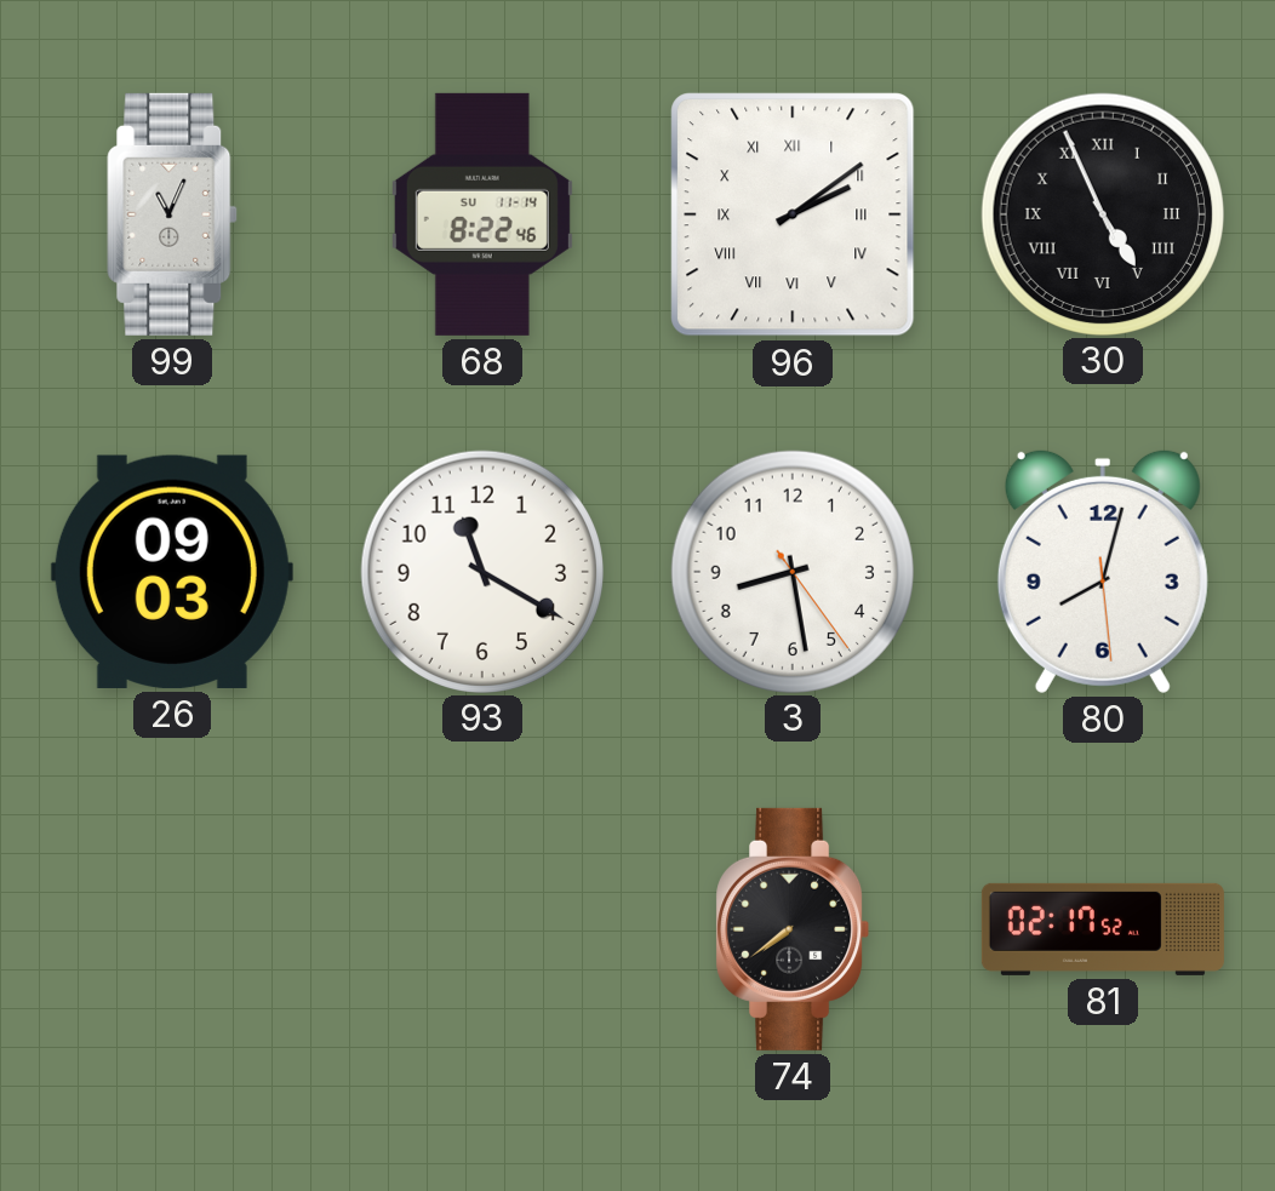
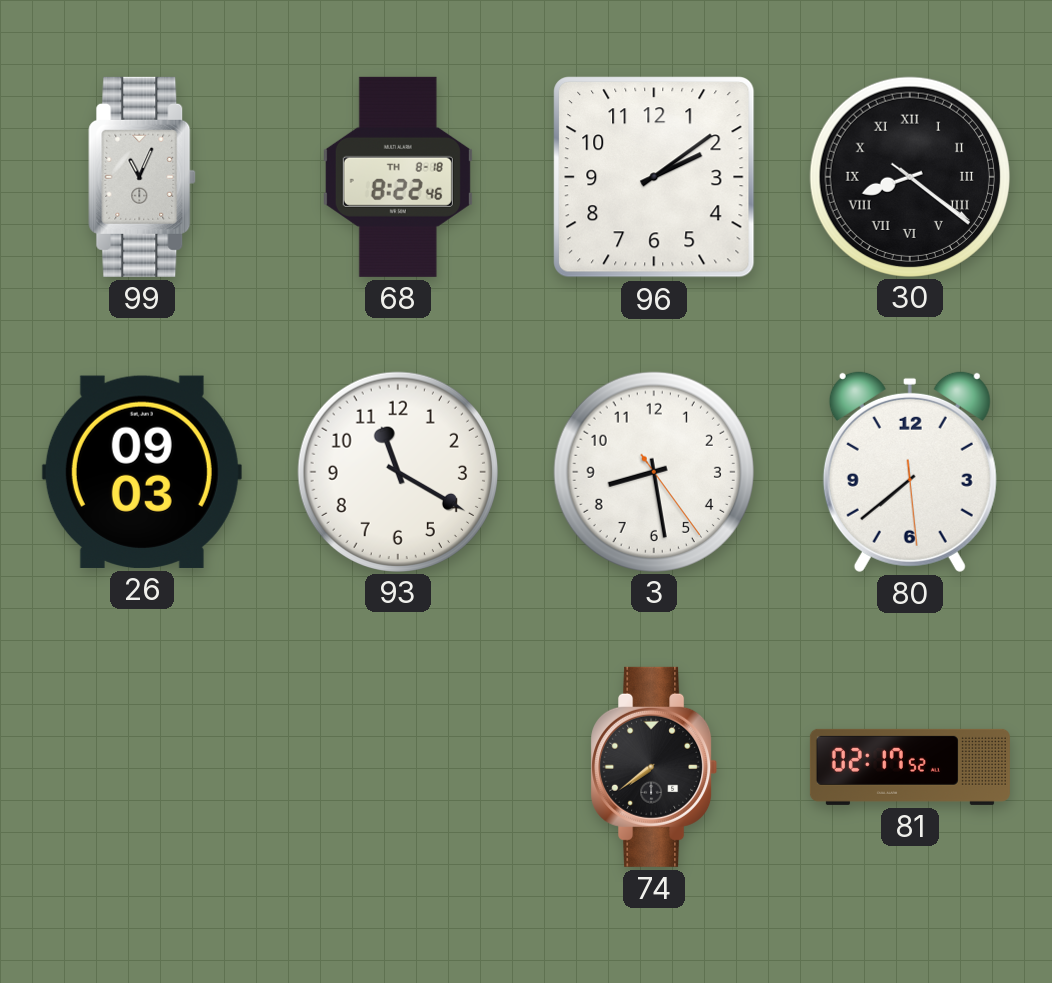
68 date: SU 11-14 -> TH 8-18
96 numerals: Roman -> Arabic
30: 4:55 -> 8:21
80: 8:02 -> 7:38
